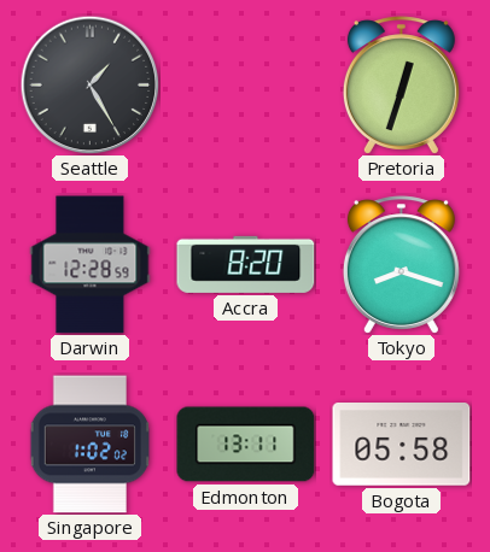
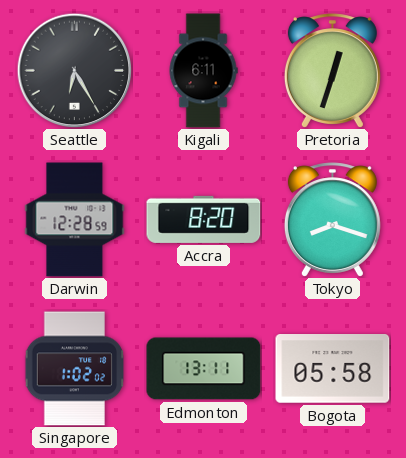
Seattle: 1:25 -> 6:25
Kigali: none -> 6:11
